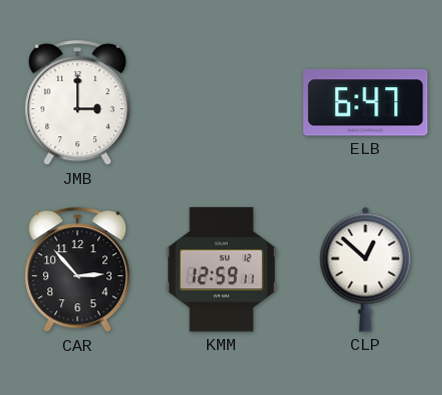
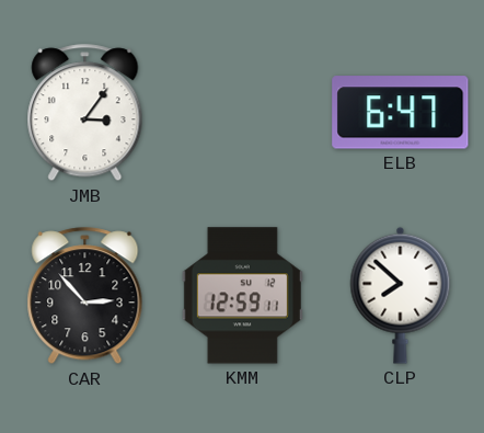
JMB: 3:00 -> 3:06
CLP: 12:52 -> 7:52
